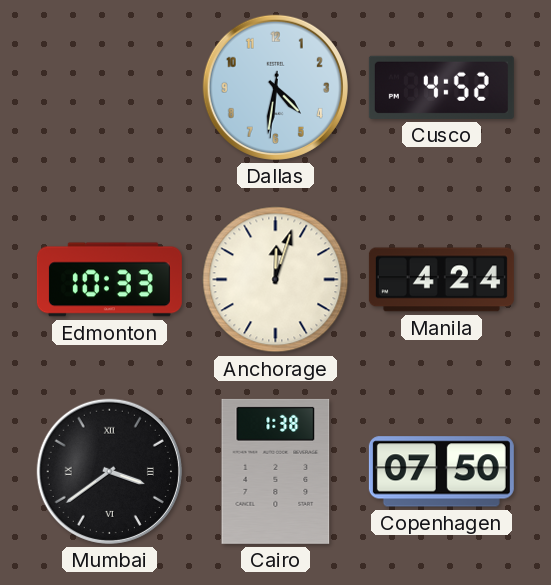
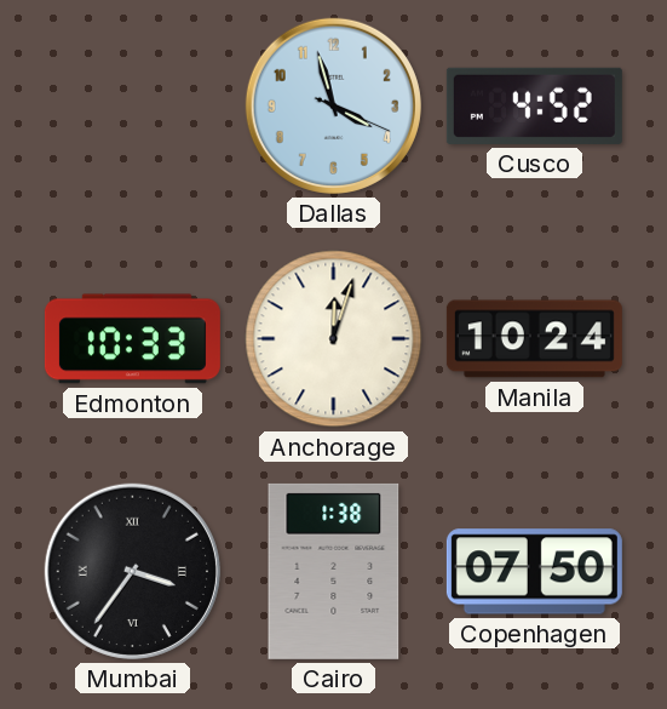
Dallas: 4:31 -> 3:57
Manila: 4:24 -> 10:24
Mumbai: 3:39 -> 3:36
